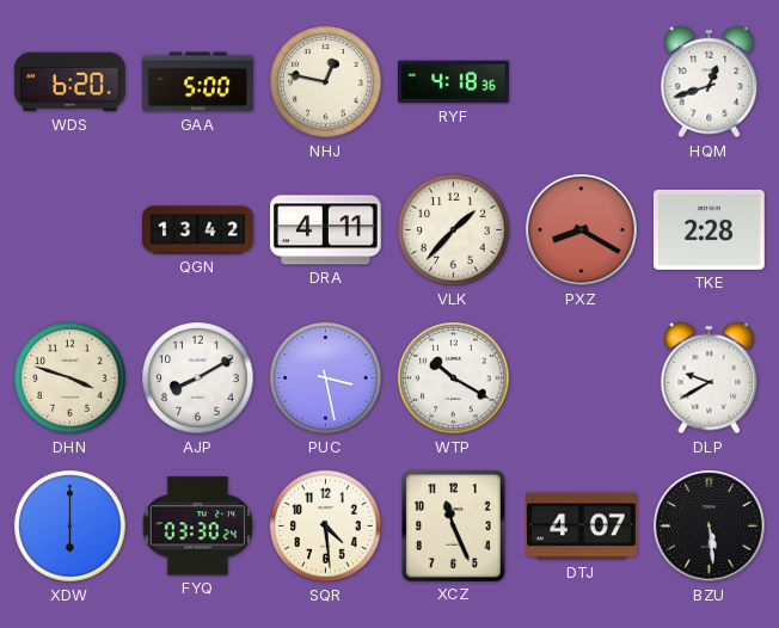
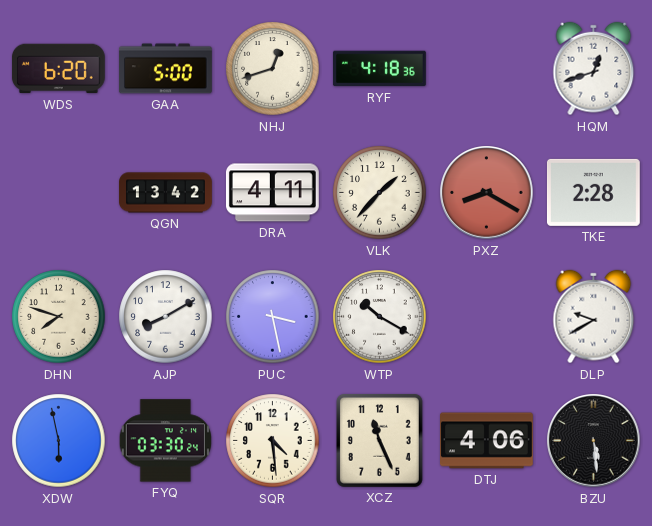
NHJ: 12:47 -> 12:42
DHN: 3:48 -> 7:48
XDW: 6:00 -> 5:58
DTJ: 4:07 -> 4:06
